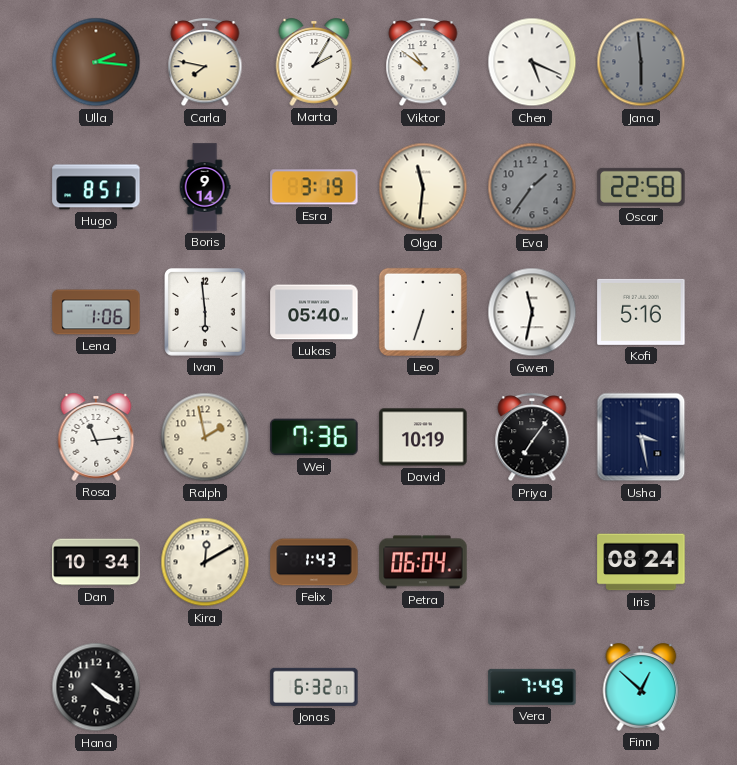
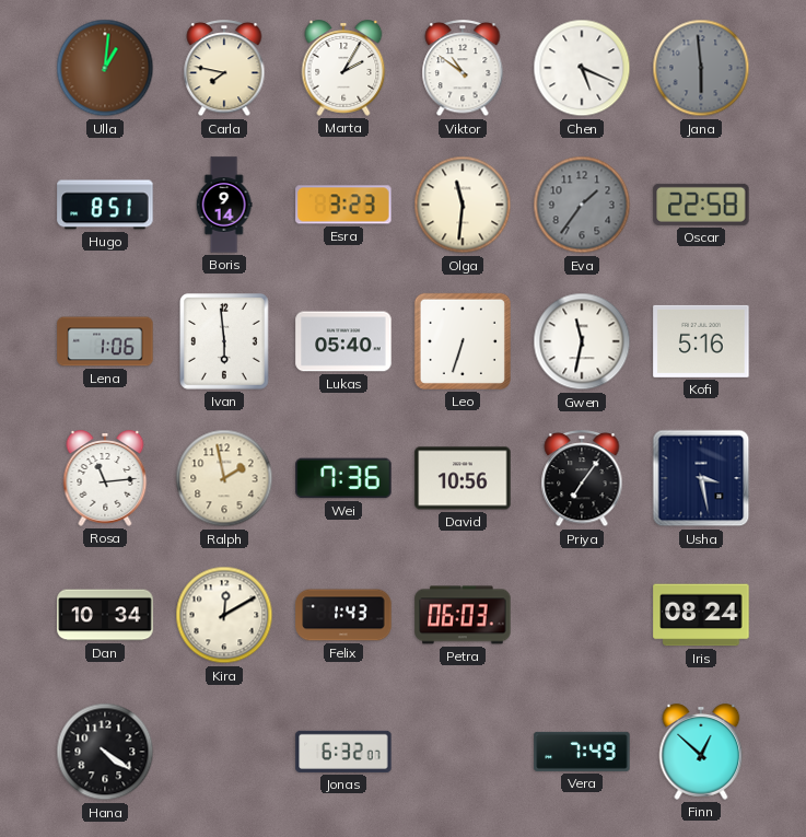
Ulla: 2:16 -> 1:01
Esra: 3:19 -> 3:23
David: 10:19 -> 10:56
Petra: 06:04 -> 06:03
